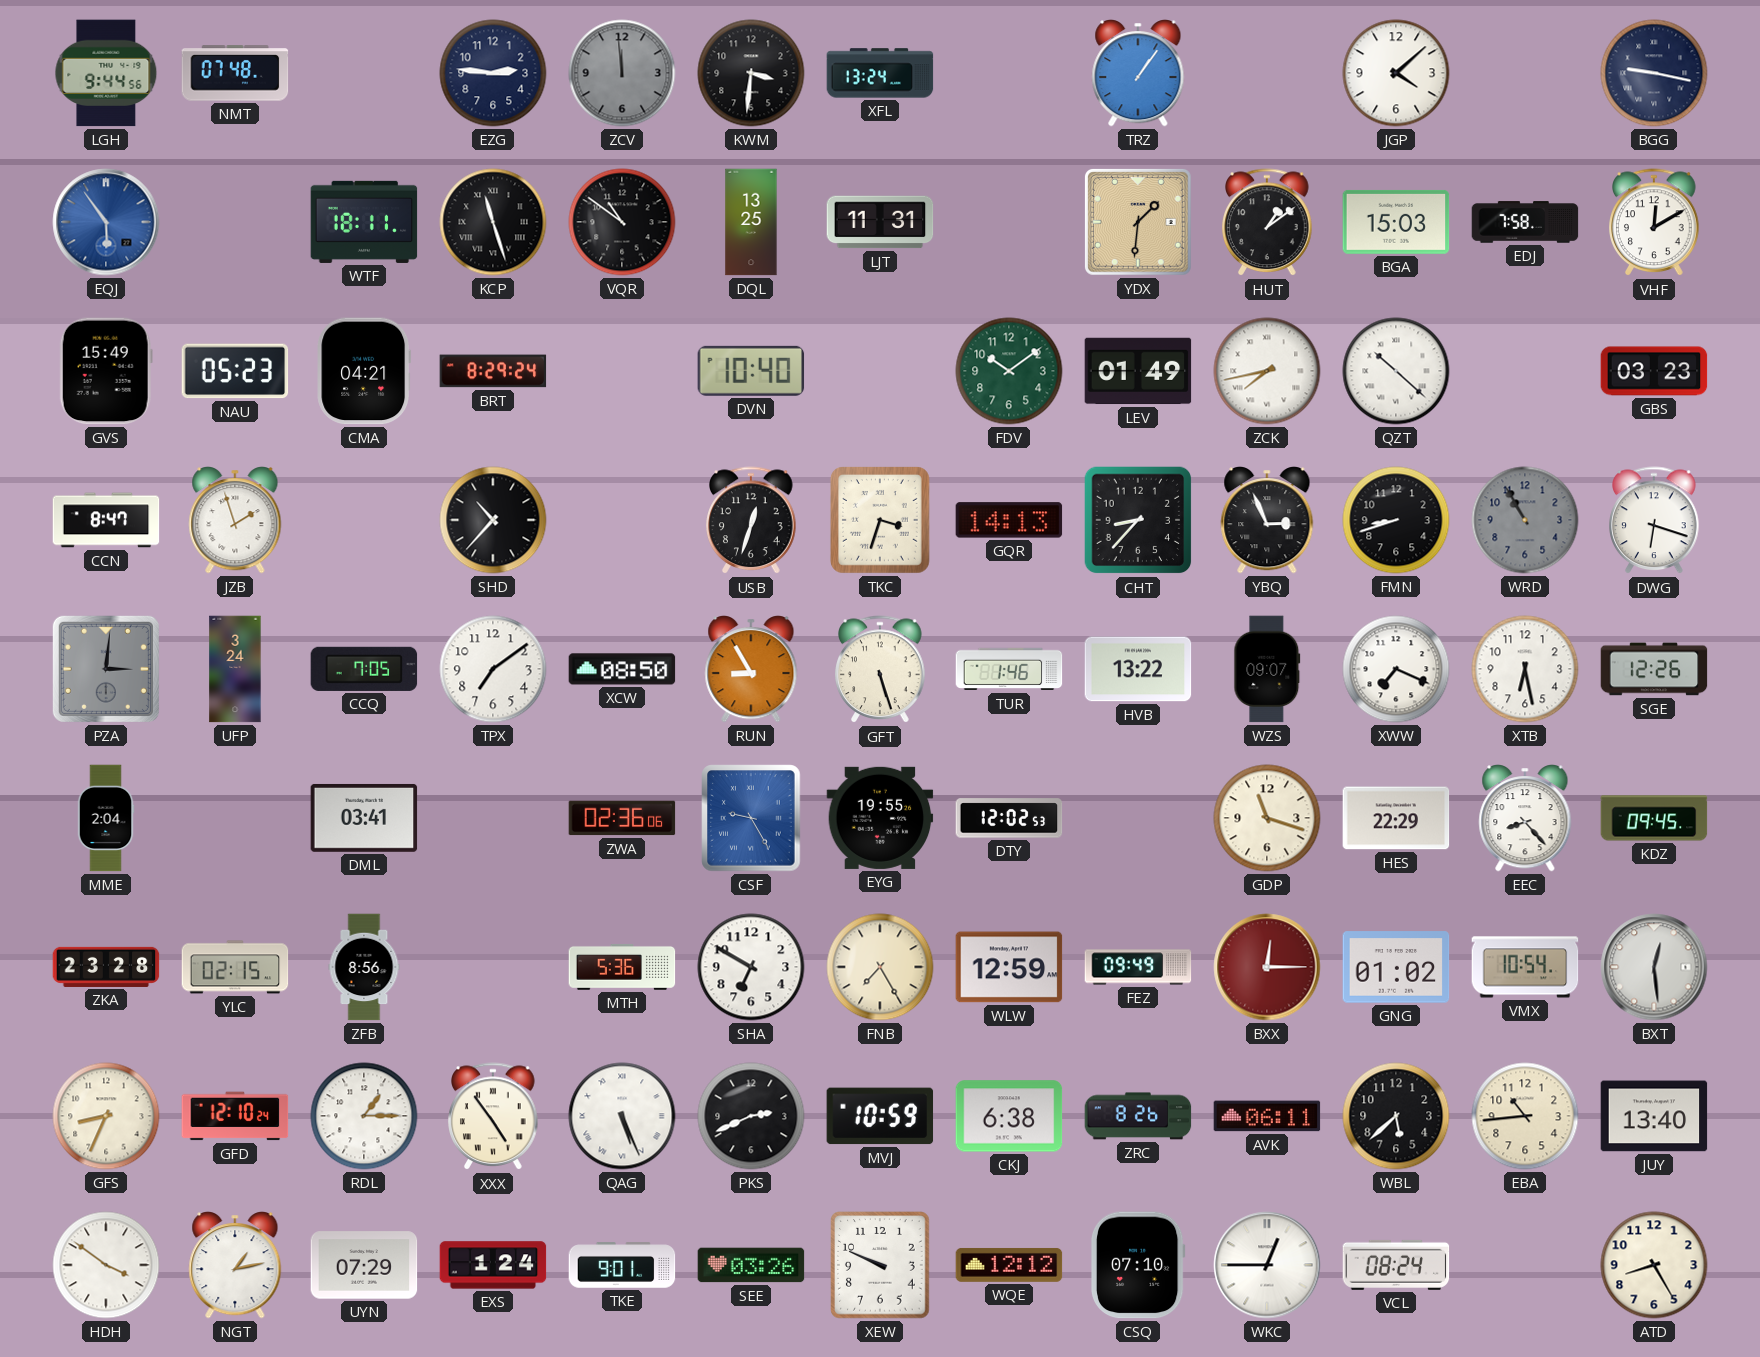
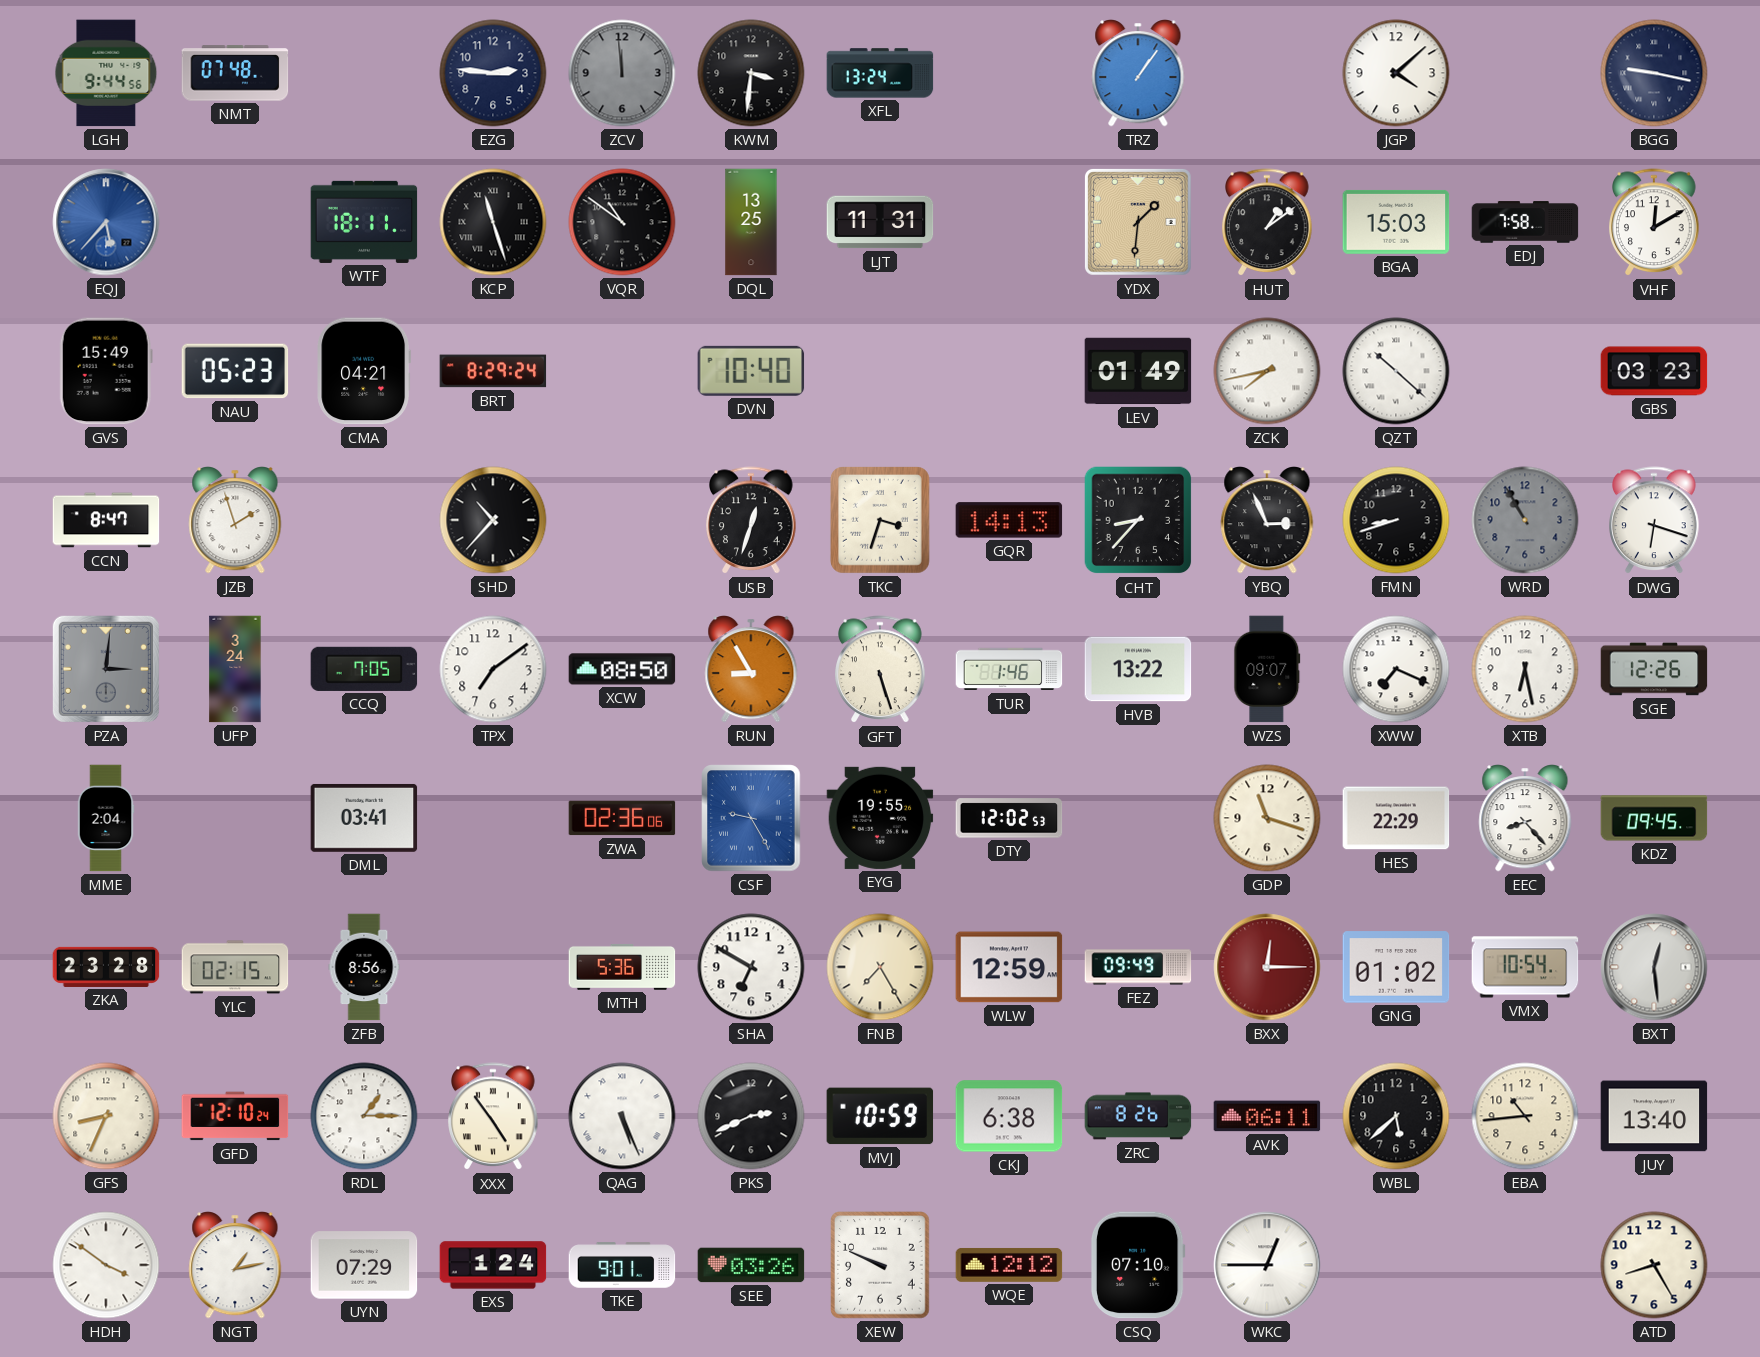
EQJ: 5:54 -> 5:37
FDV: 10:09 -> none
VCL: 08:24 -> none
